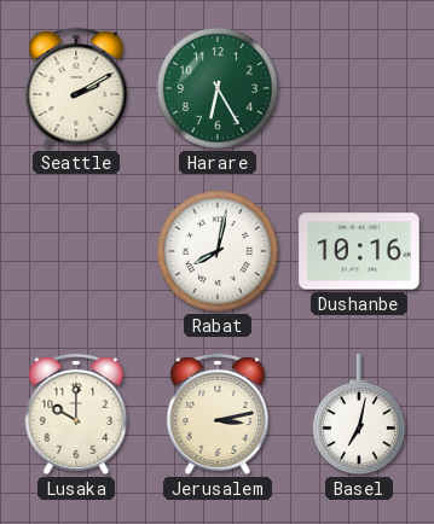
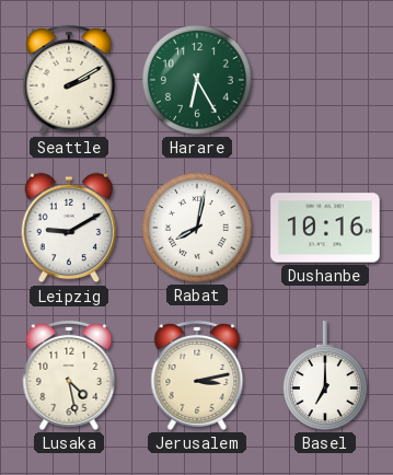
Leipzig: none -> 9:10
Lusaka: 10:00 -> 4:28
Basel: 7:02 -> 7:00
